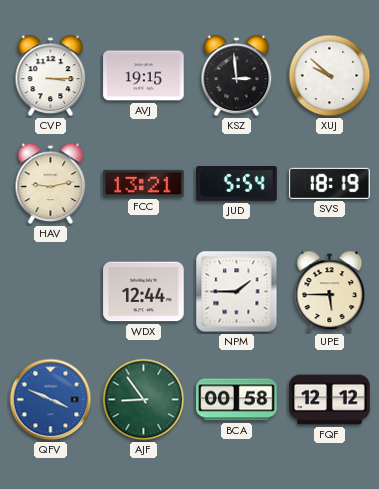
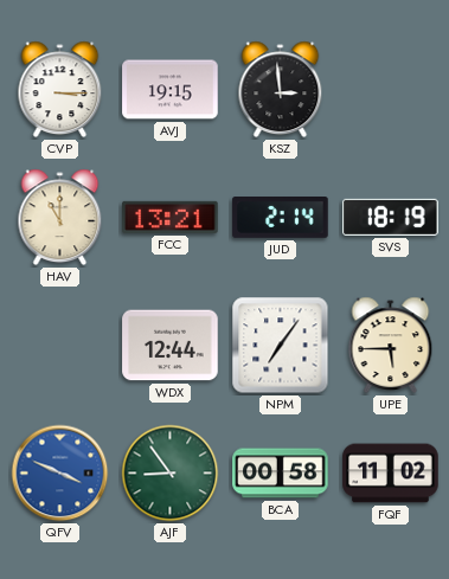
XUJ: 9:52 -> none
HAV: 9:13 -> 11:00
JUD: 5:54 -> 2:14
NPM: 1:45 -> 7:06
FQF: 12:12 -> 11:02
